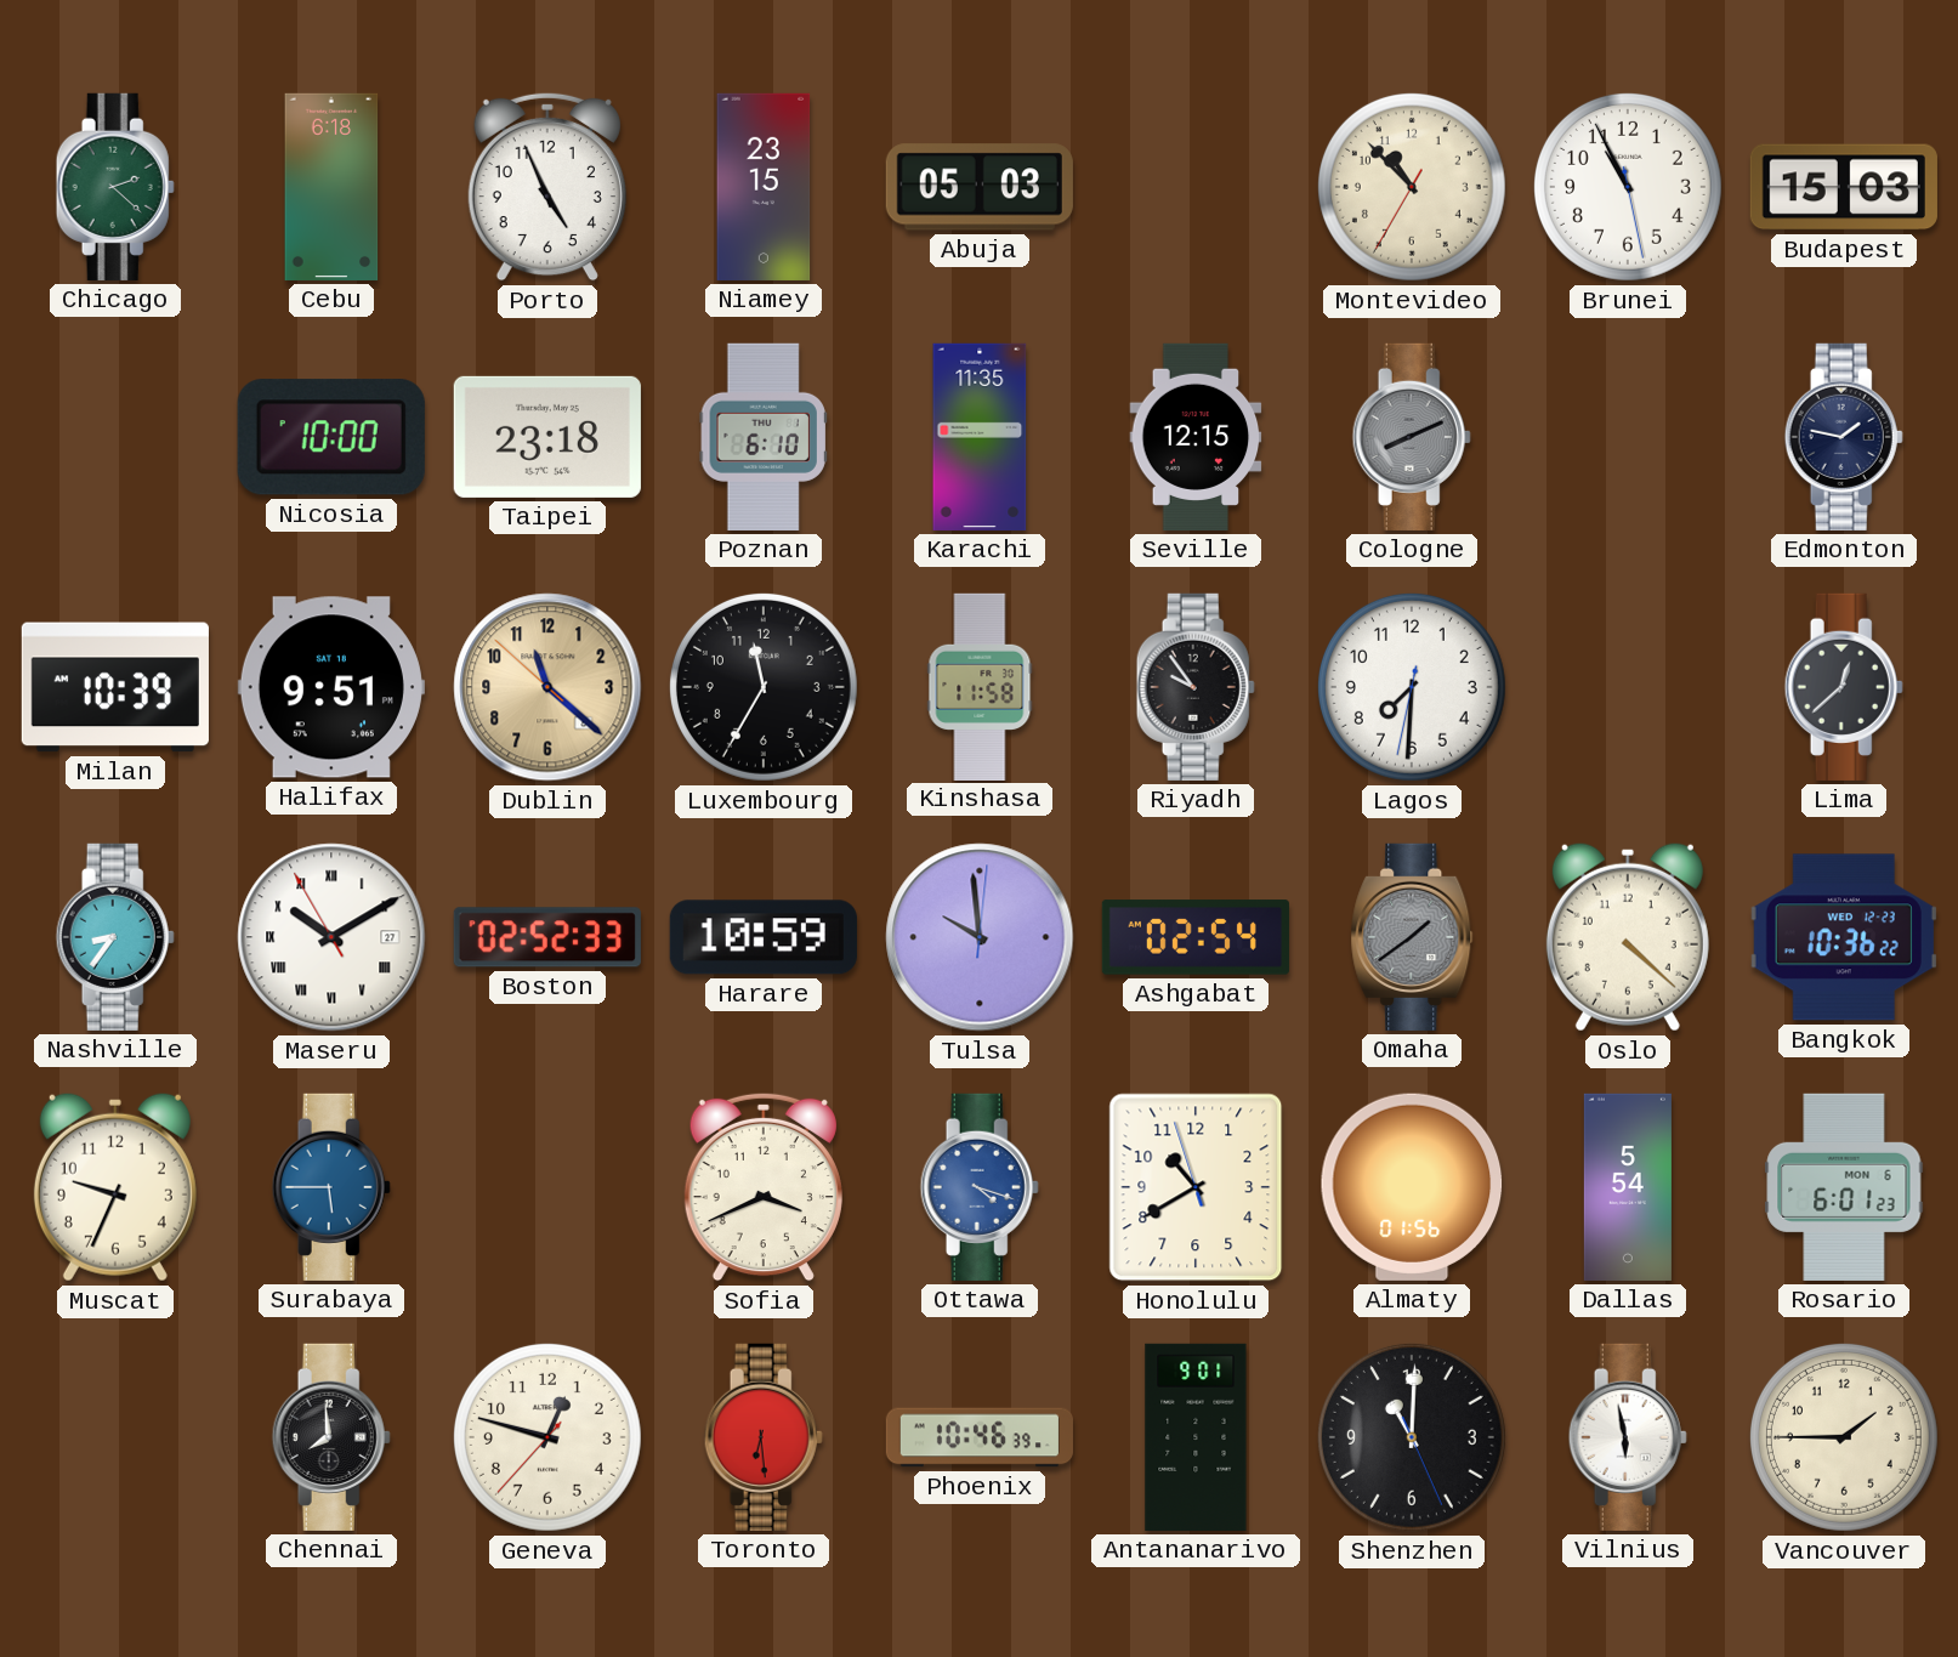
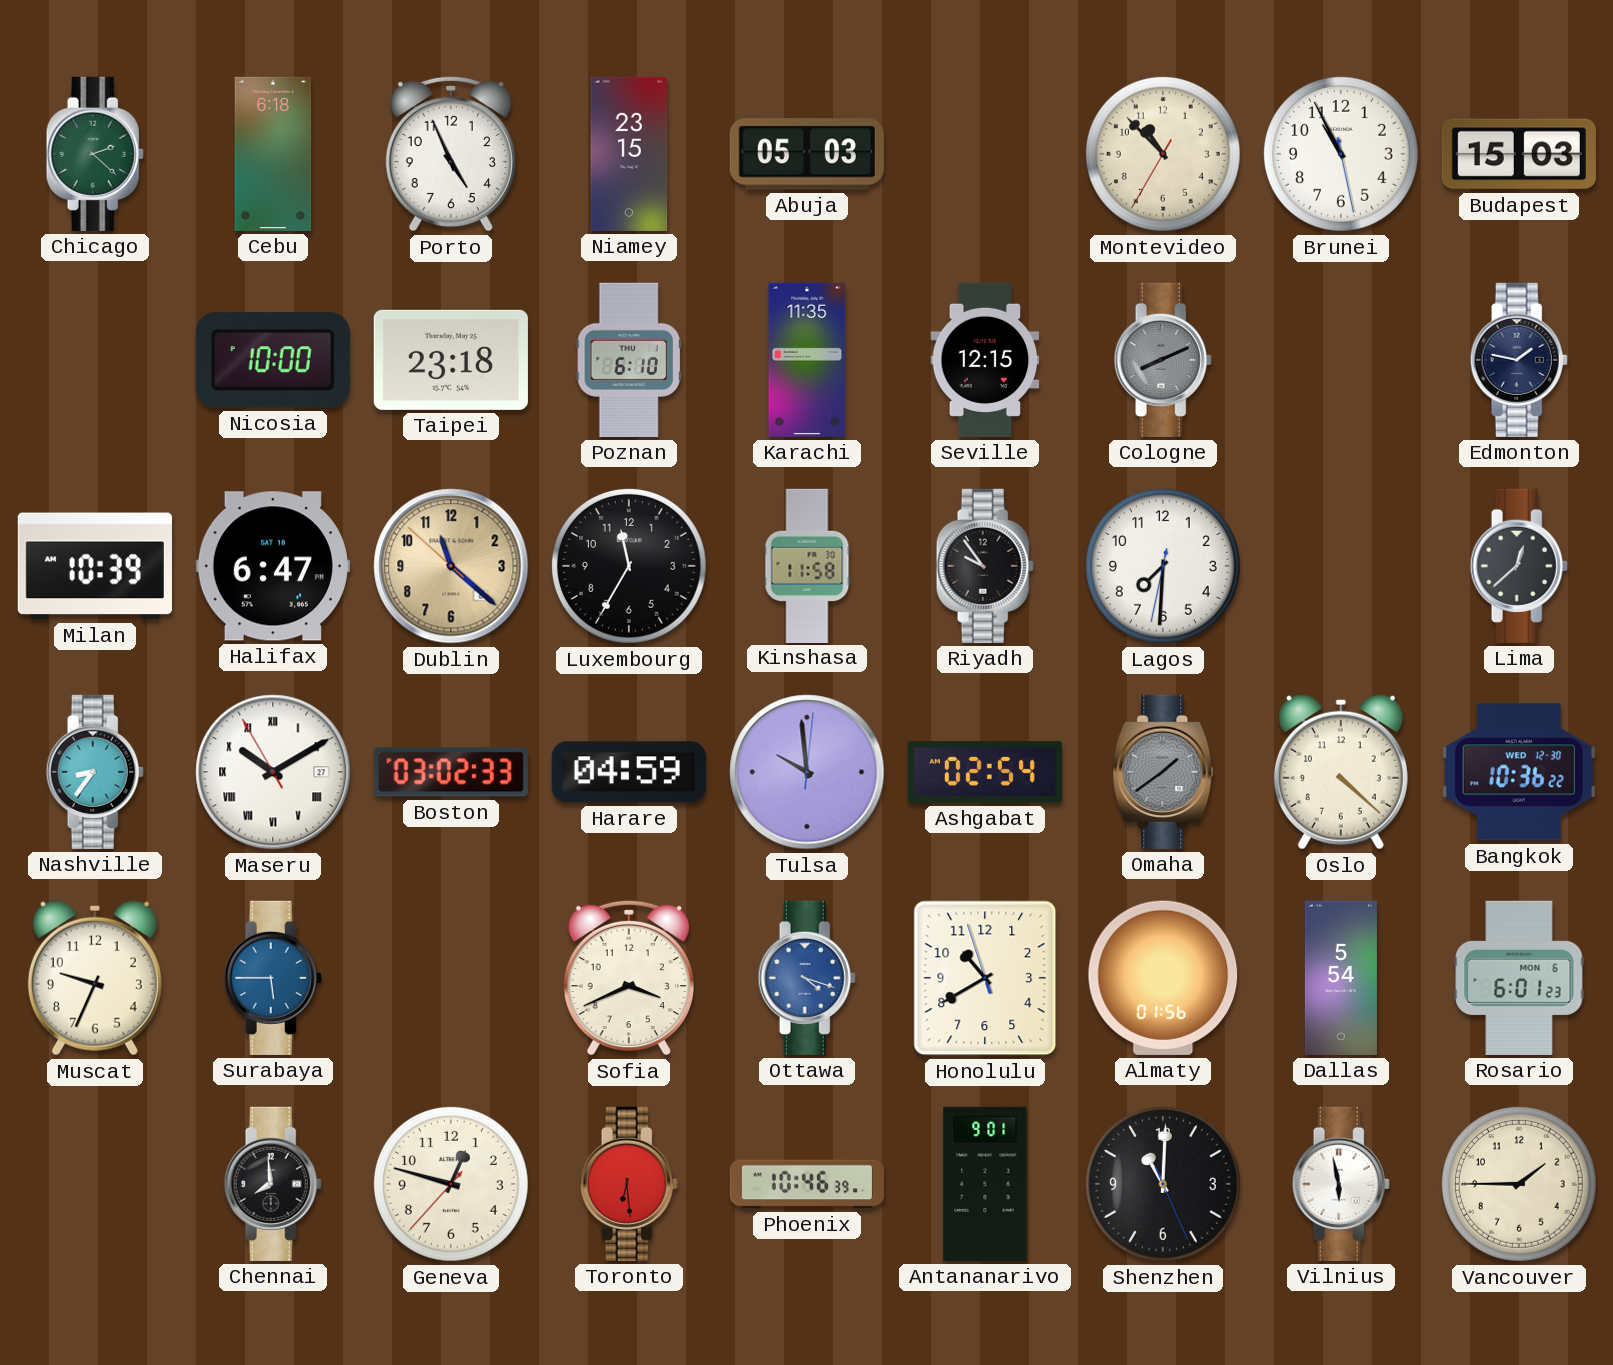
Halifax: 9:51 -> 6:47
Boston: 02:52 -> 03:02
Harare: 10:59 -> 04:59
Bangkok date: WED 12-23 -> WED 12-30
